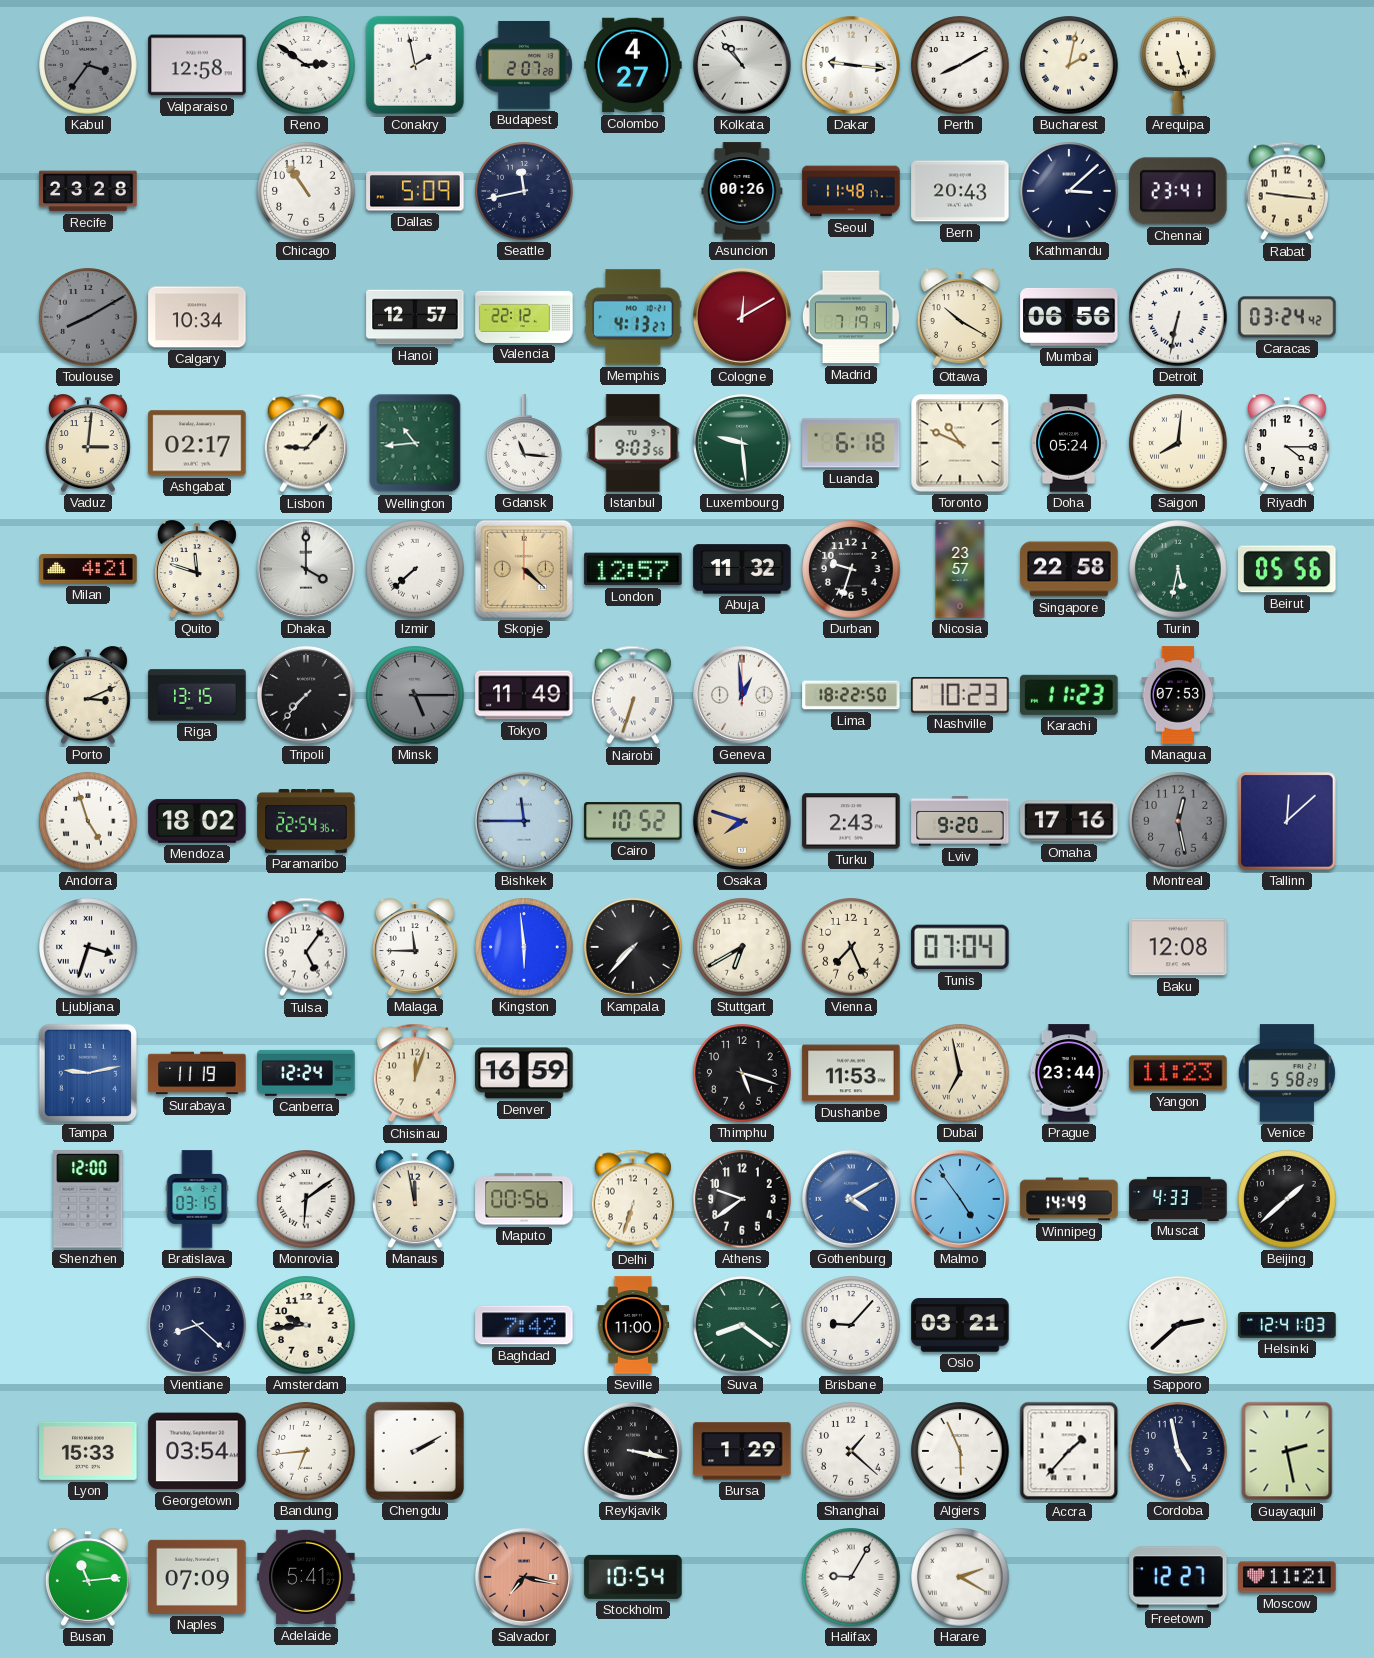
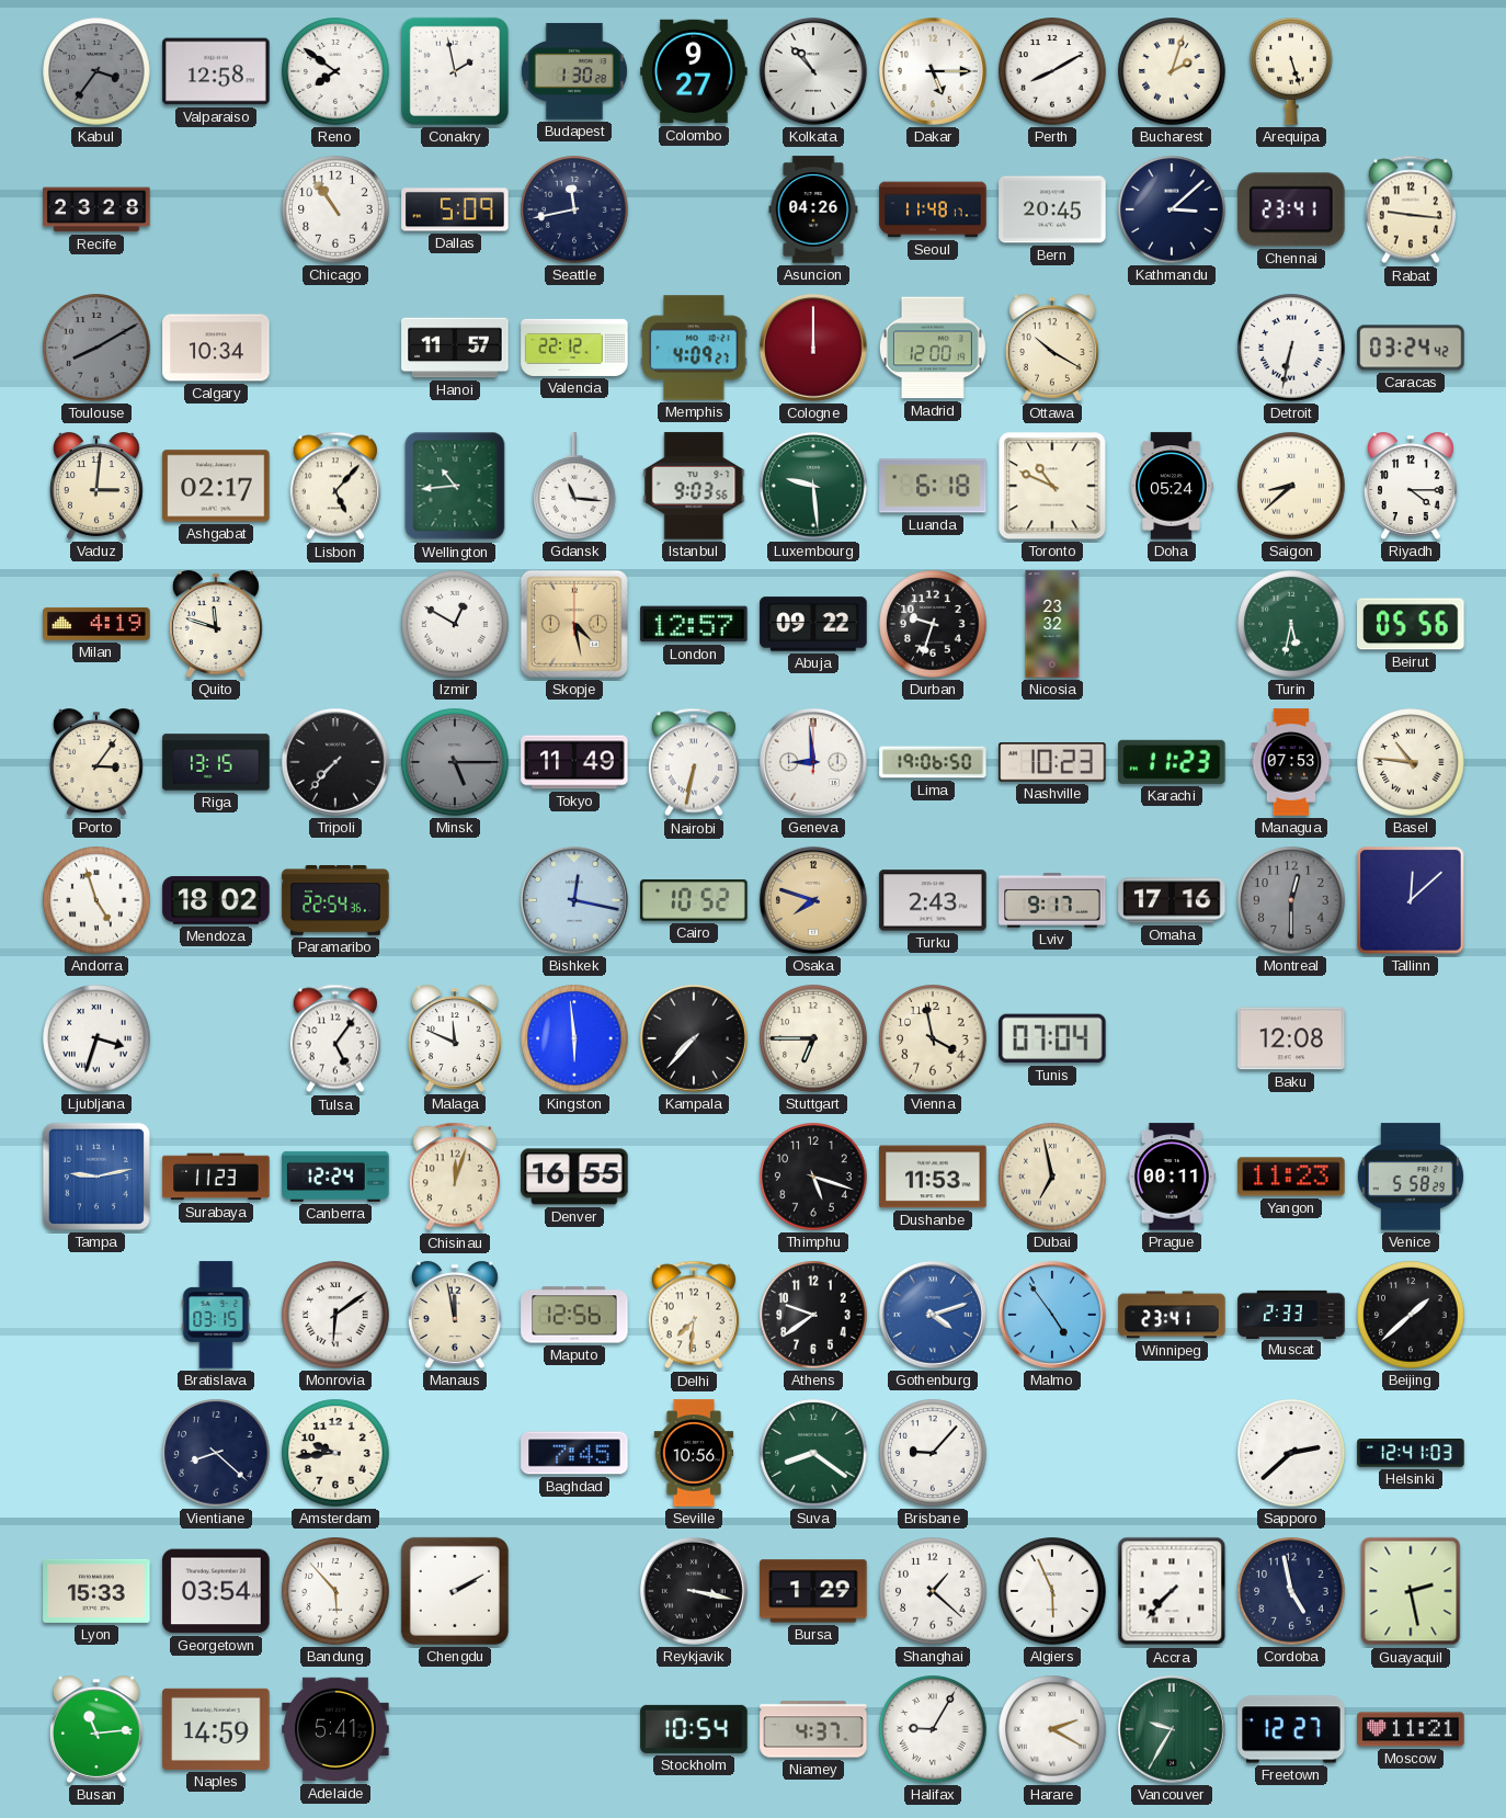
Reno: 2:51 -> 7:51
Budapest: 2:07 -> 1:30
Colombo: 4:27 -> 9:27
Dakar: 9:16 -> 5:15
Bucharest: 2:02 -> 2:03
Asuncion: 00:26 -> 04:26
Bern: 20:43 -> 20:45
Hanoi: 12:57 -> 11:57
Memphis: 4:13 -> 4:09
Cologne: 12:10 -> 12:00
Madrid: 7:19 -> 12:00
Mumbai: 06:56 -> none
Lisbon: 9:07 -> 5:07
Saigon: 8:01 -> 8:38
Milan: 4:21 -> 4:19
Dhaka: 4:00 -> none
Izmir: 7:38 -> 12:50
Skopje: 4:22 -> 4:28
Abuja: 11:32 -> 09:22
Nicosia: 23:57 -> 23:32
Singapore: 22:58 -> none
Porto: 3:11 -> 3:06
Nairobi: 6:33 -> 6:32
Geneva: 12:59 -> 8:59
Lima: 18:22 -> 19:06
Basel: none -> 10:46
Bishkek: 11:45 -> 12:17
Lviv: 9:20 -> 9:17
Montreal: 12:28 -> 12:30
Malaga: 11:45 -> 11:49
Stuttgart: 6:40 -> 6:45
Vienna: 7:26 -> 3:58
Surabaya: 11:19 -> 11:23
Denver: 16:59 -> 16:55
Prague: 23:44 -> 00:11
Shenzhen: 12:00 -> none
Maputo: 00:56 -> 12:56
Delhi: 6:33 -> 7:31
Gothenburg: 4:10 -> 4:12
Winnipeg: 14:49 -> 23:41
Muscat: 4:33 -> 2:33
Baghdad: 7:42 -> 7:45
Seville: 11:00 -> 10:56
Oslo: 03:21 -> none
Bandung: 6:44 -> 5:53
Accra: 1:37 -> 7:37
Naples: 07:09 -> 14:59
Salvador: 7:17 -> none
Niamey: none -> 4:37
Vancouver: none -> 9:35
